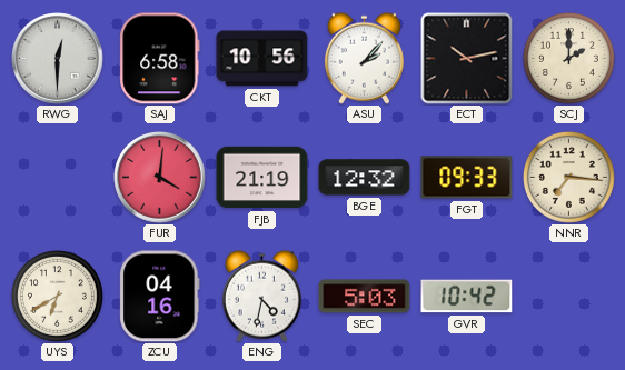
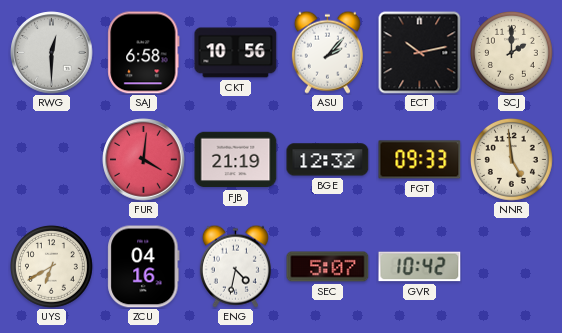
NNR: 7:16 -> 4:59
SEC: 5:03 -> 5:07
